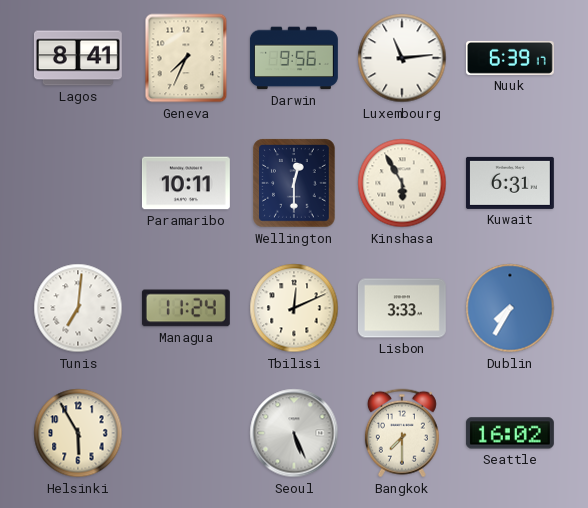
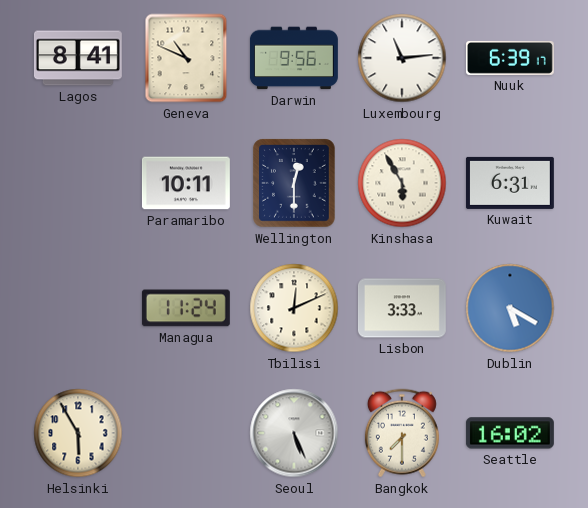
Geneva: 7:34 -> 10:49
Tunis: 7:01 -> none
Dublin: 7:35 -> 5:20
